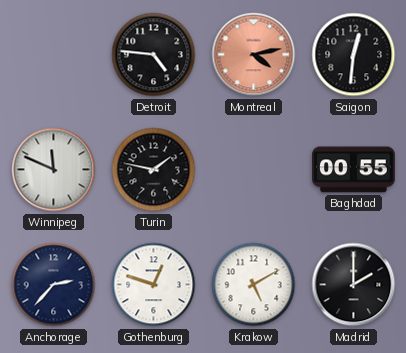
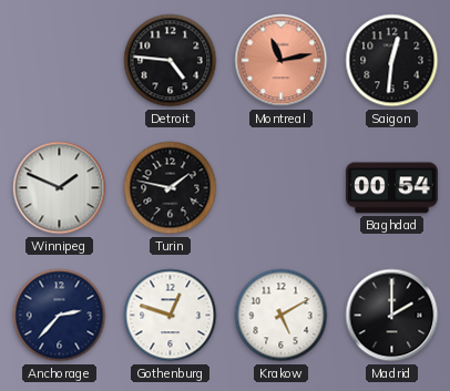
Montreal: 4:13 -> 11:13
Winnipeg: 11:49 -> 1:49
Baghdad: 00:55 -> 00:54
